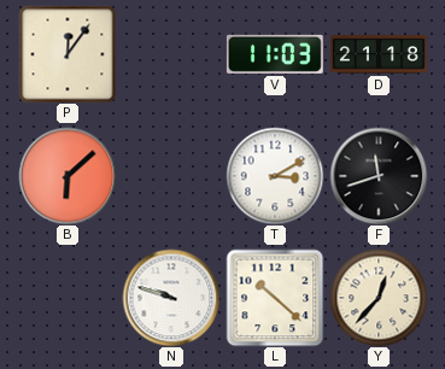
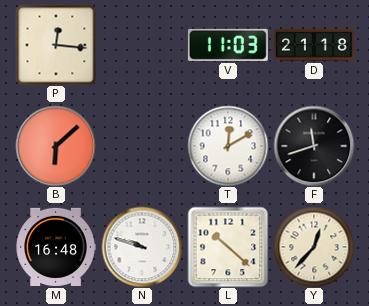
P: 12:06 -> 12:16
T: 3:10 -> 12:10
M: none -> 16:48
